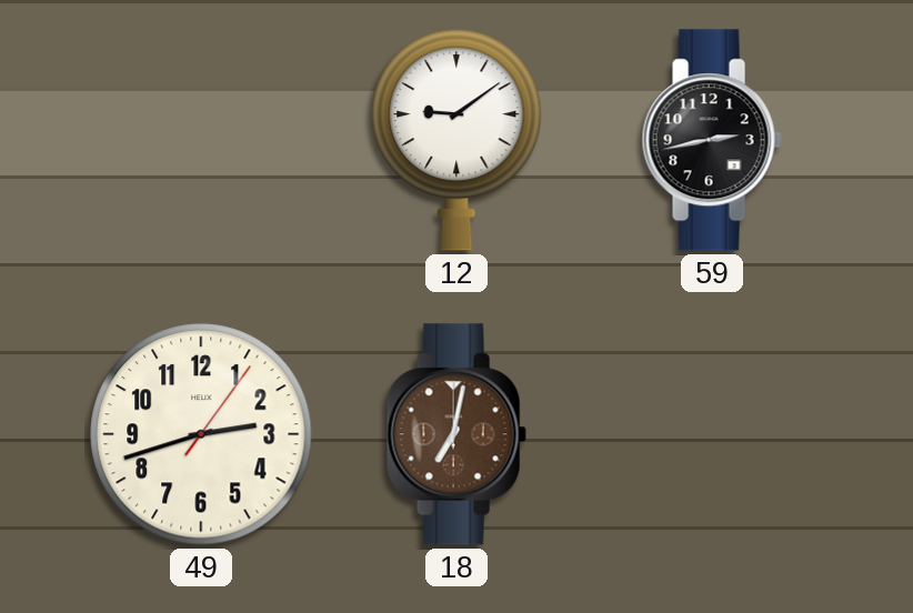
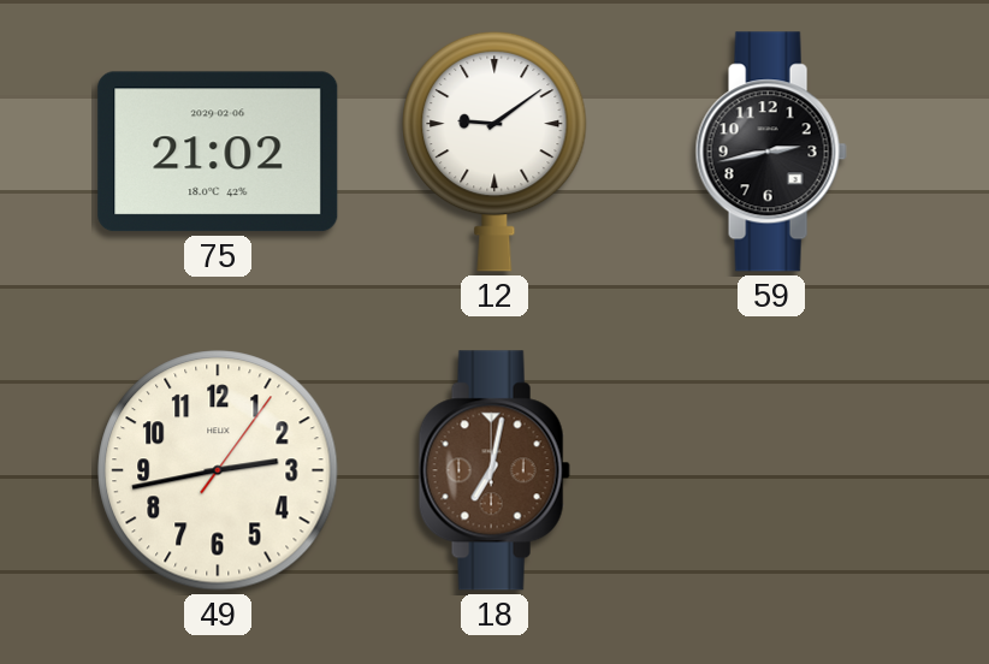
75: none -> 21:02
49: 2:42 -> 2:43
